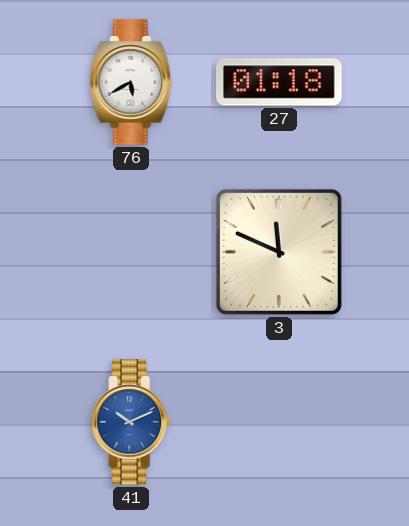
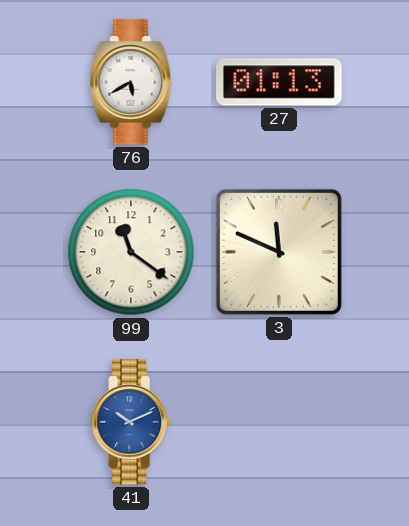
27: 01:18 -> 01:13
99: none -> 11:21
